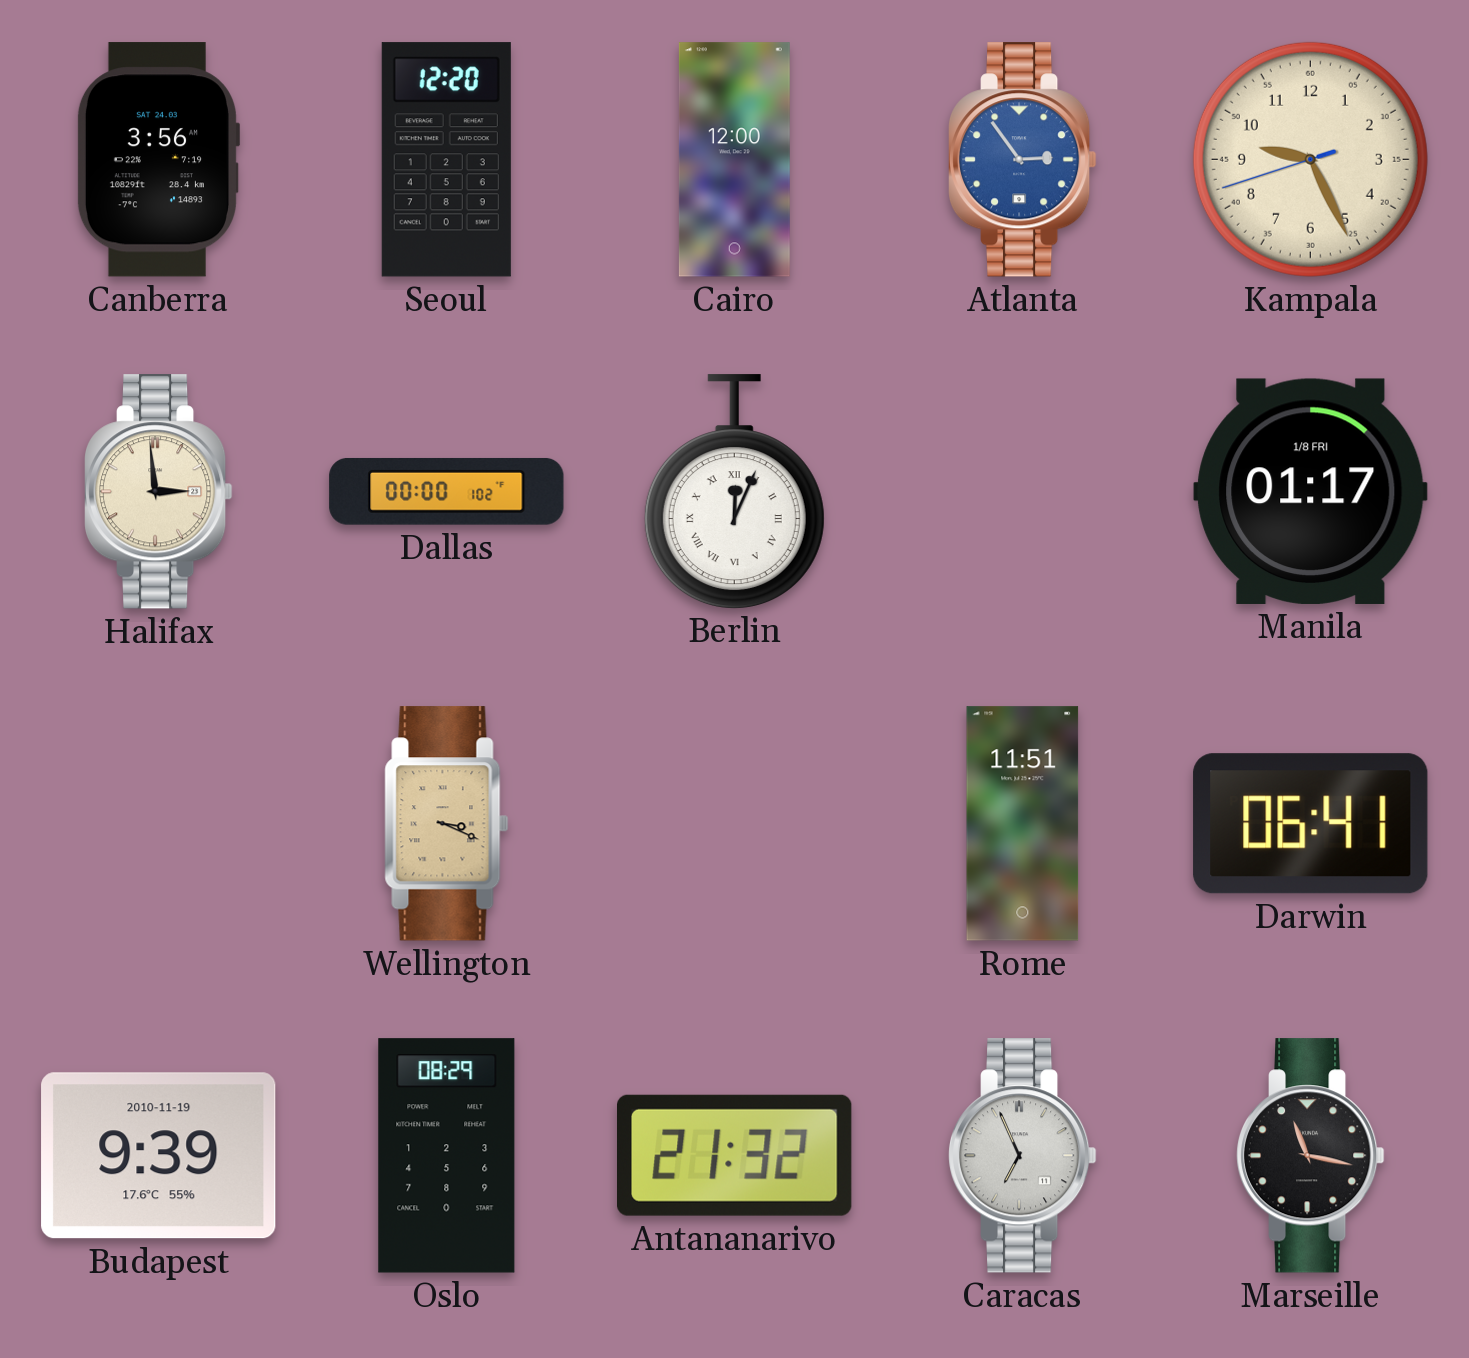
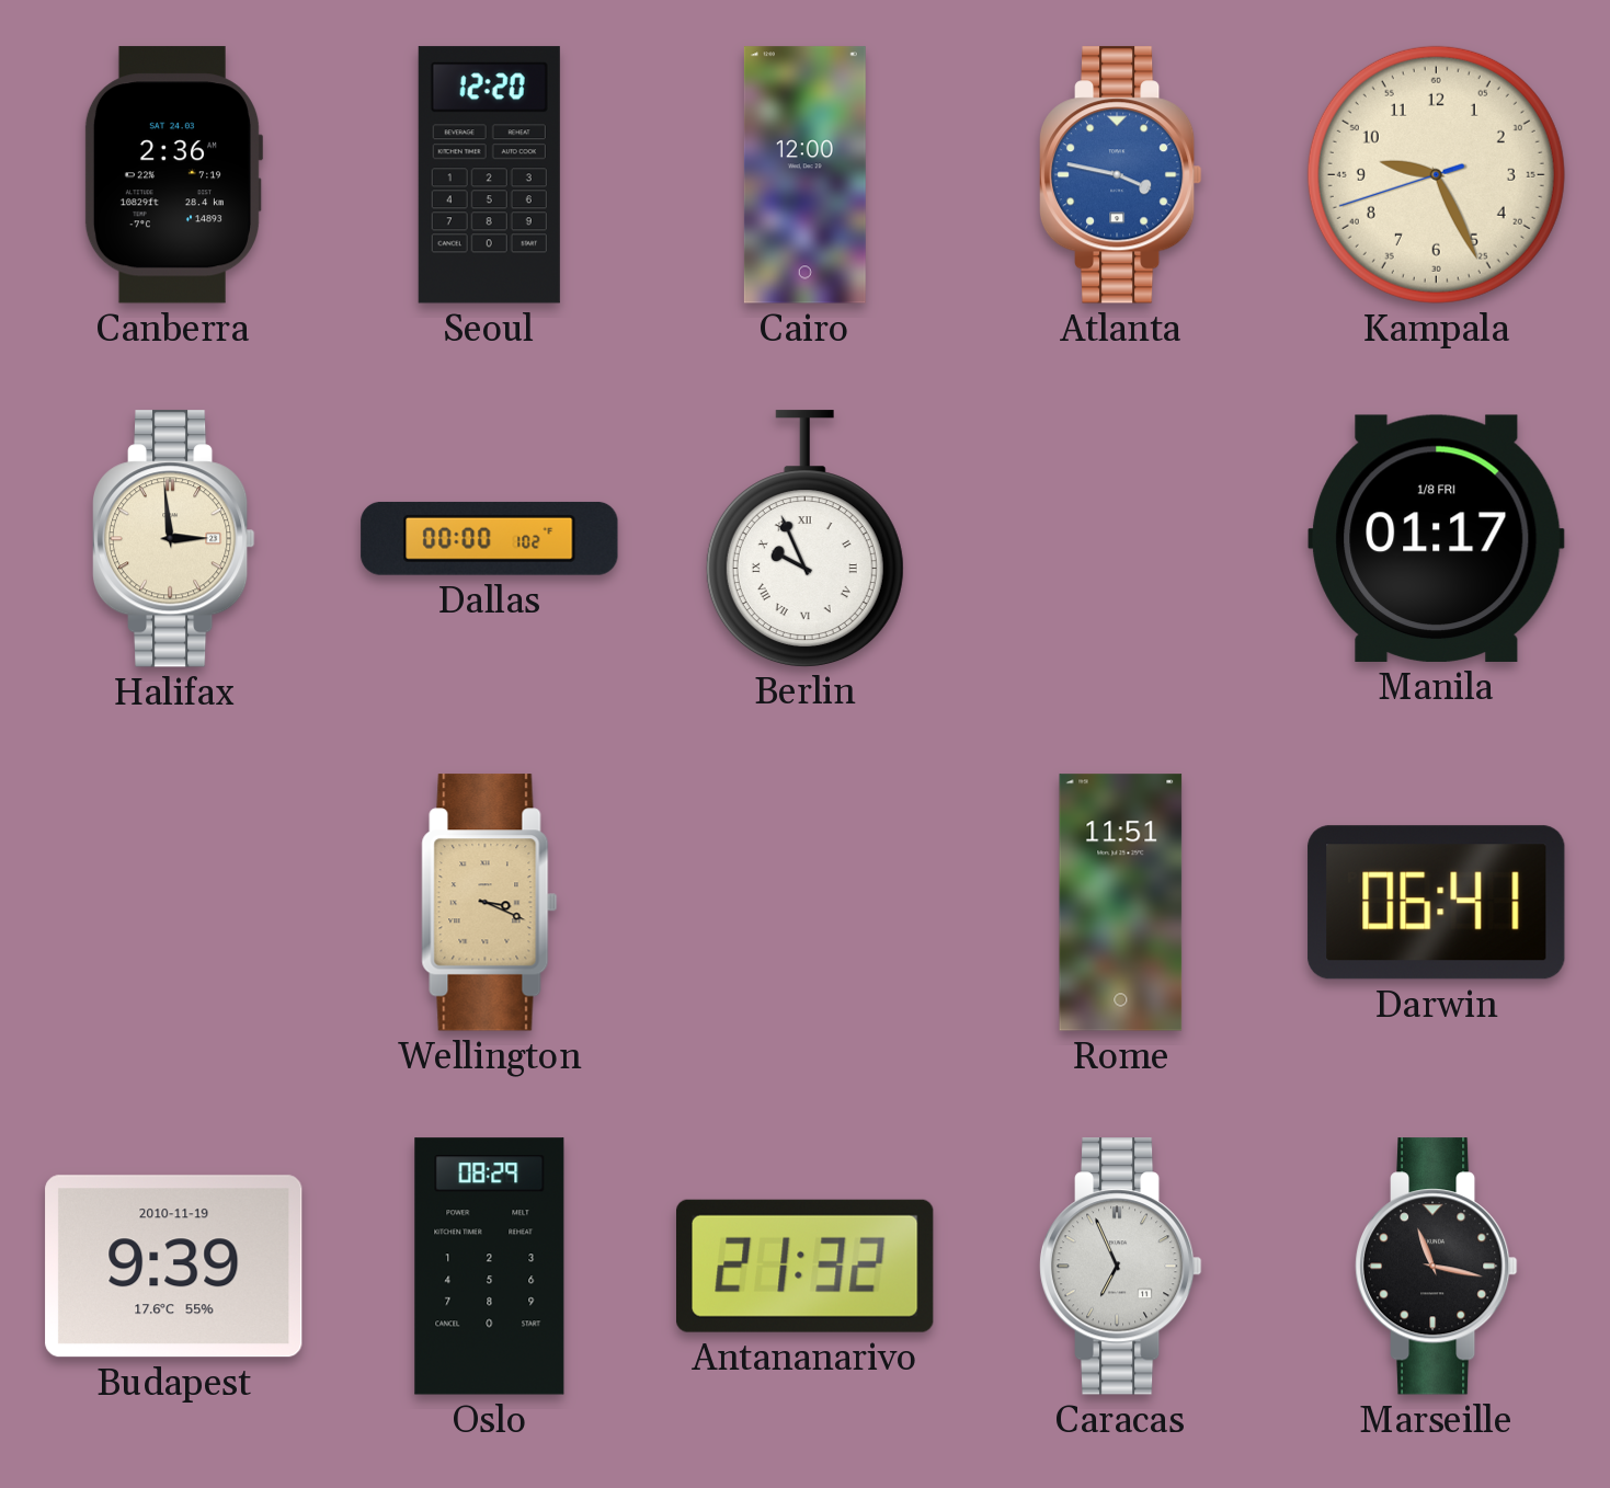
Canberra: 3:56 -> 2:36
Atlanta: 2:54 -> 3:47
Berlin: 12:04 -> 9:56
